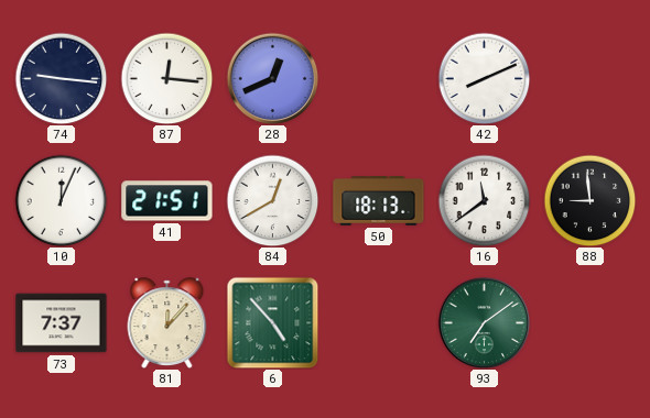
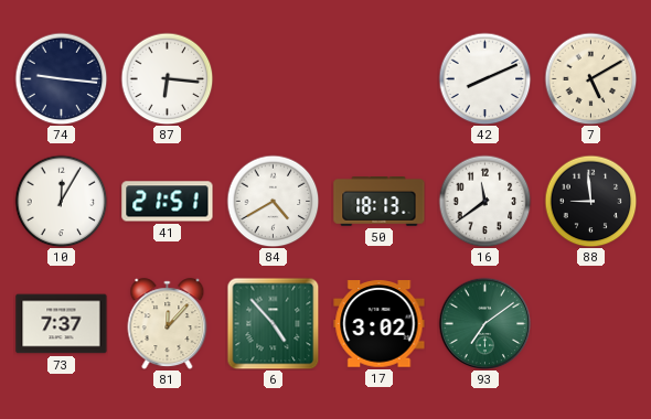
87: 12:16 -> 6:16
28: 12:41 -> none
7: none -> 5:10
10: 12:04 -> 12:05
84: 12:40 -> 4:40
17: none -> 3:02
